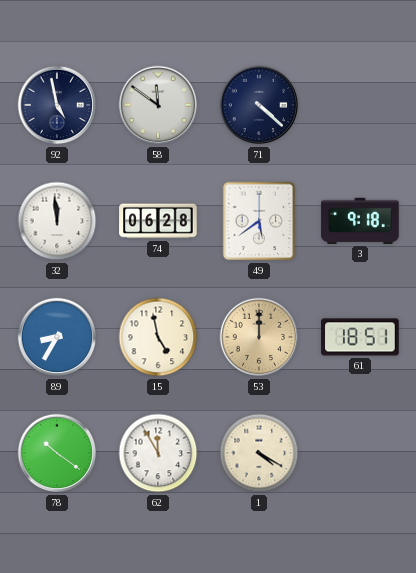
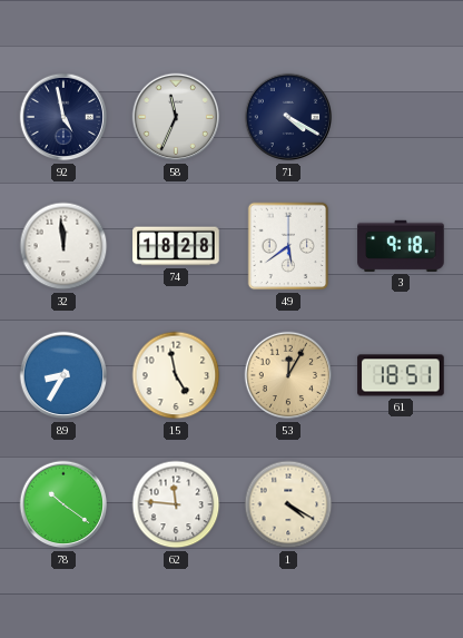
58: 11:51 -> 11:34
71: 4:22 -> 4:20
74: 06:28 -> 18:28
53: 12:00 -> 12:05
62: 11:55 -> 11:46
